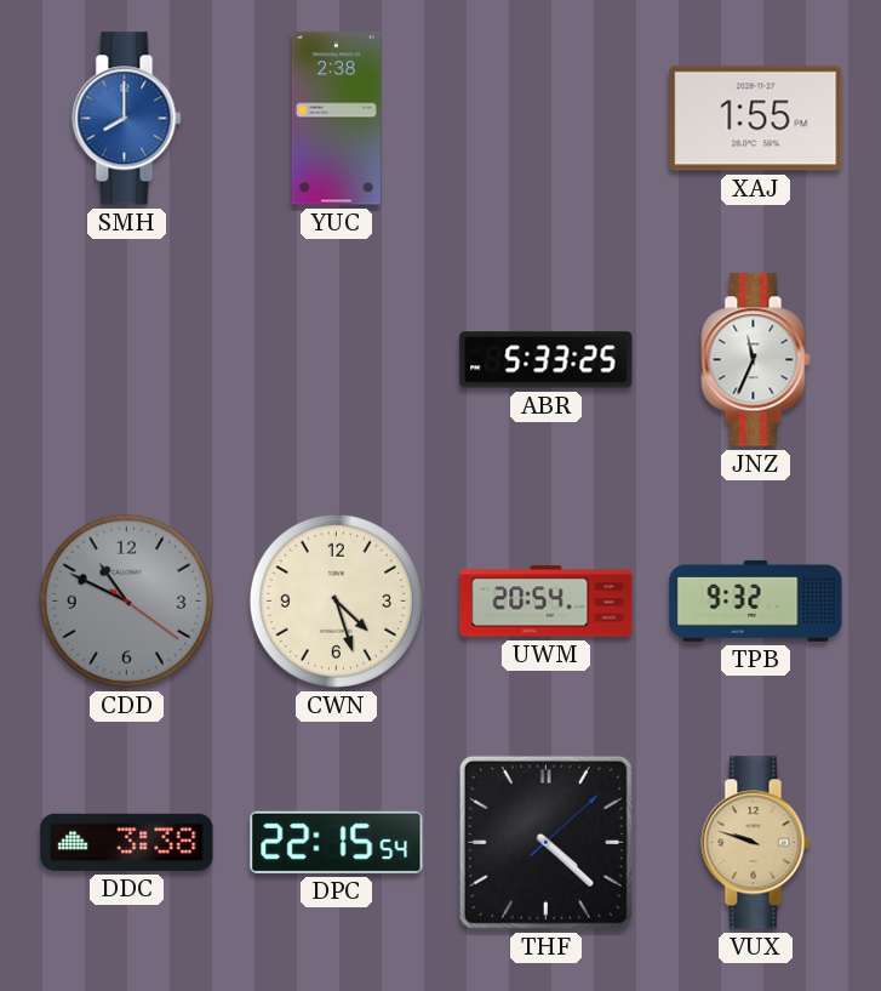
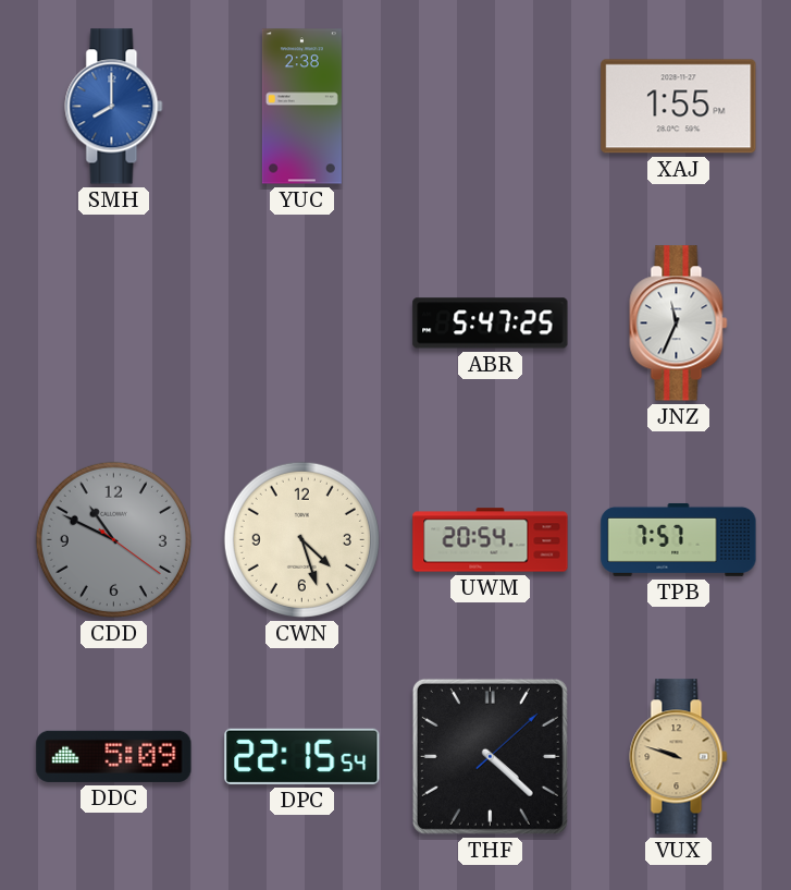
ABR: 5:33 -> 5:47
TPB: 9:32 -> 7:57
DDC: 3:38 -> 5:09
